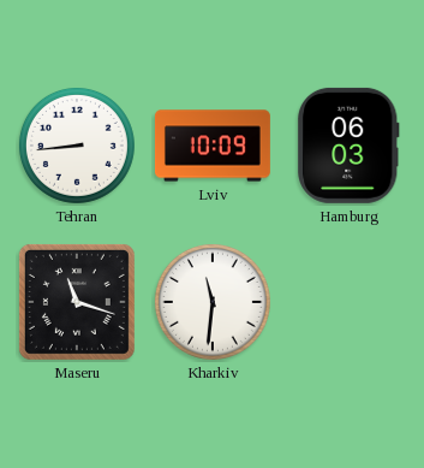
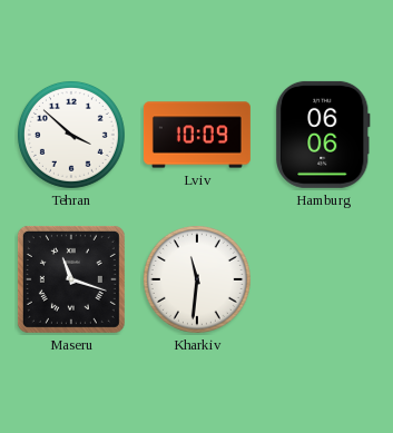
Tehran: 8:44 -> 3:52
Hamburg: 06:03 -> 06:06
